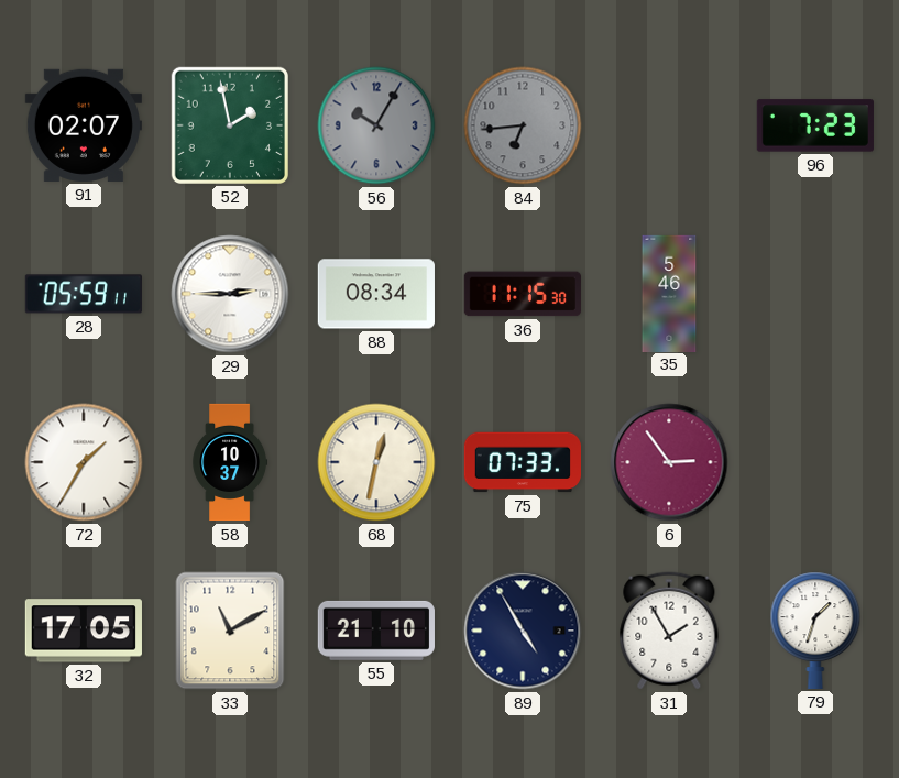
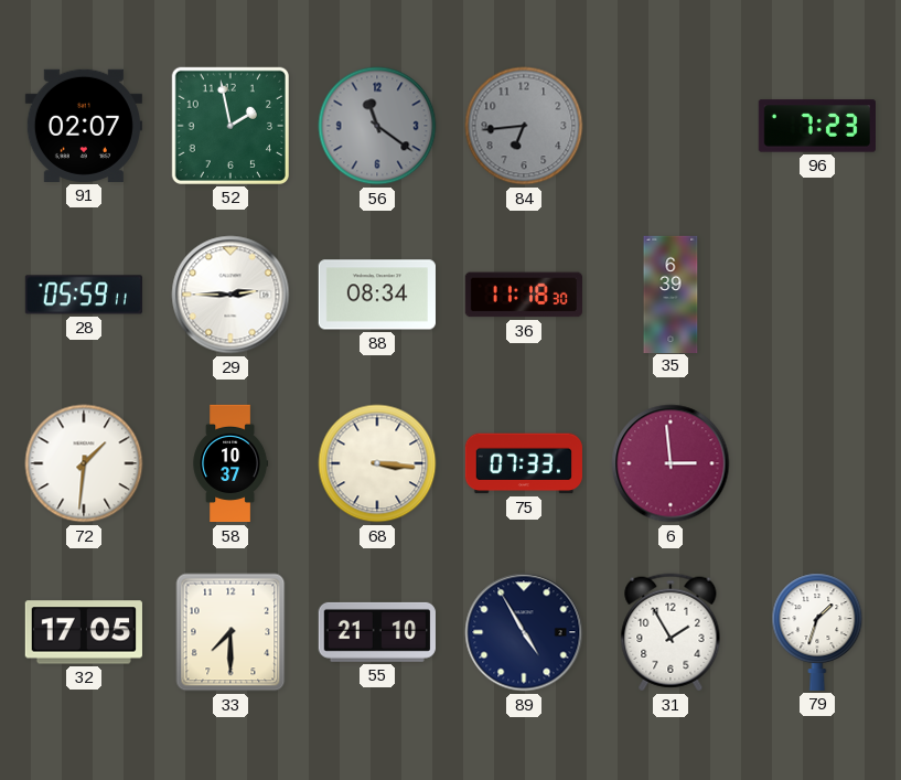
56: 10:05 -> 11:21
36: 11:15 -> 11:18
35: 5:46 -> 6:39
72: 1:35 -> 1:31
68: 12:32 -> 3:16
6: 2:54 -> 2:59
33: 11:10 -> 7:30
